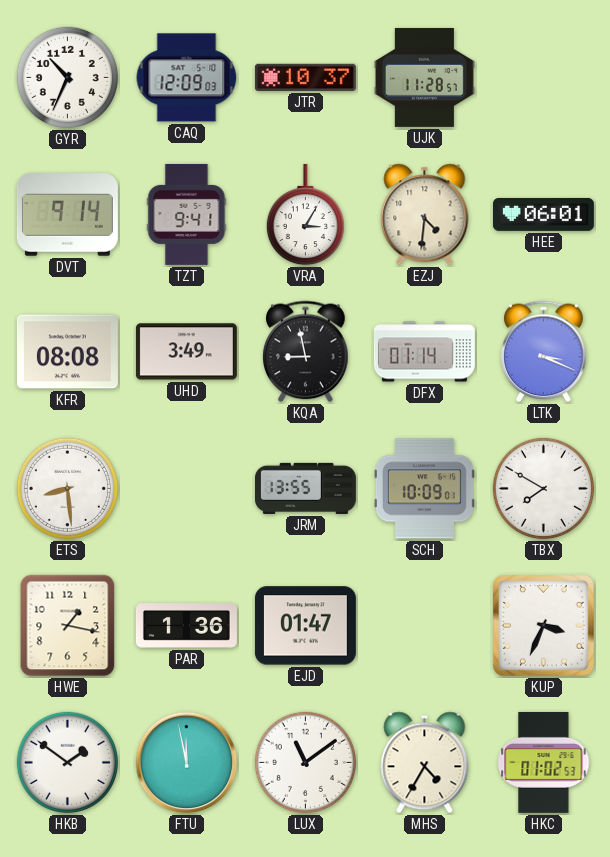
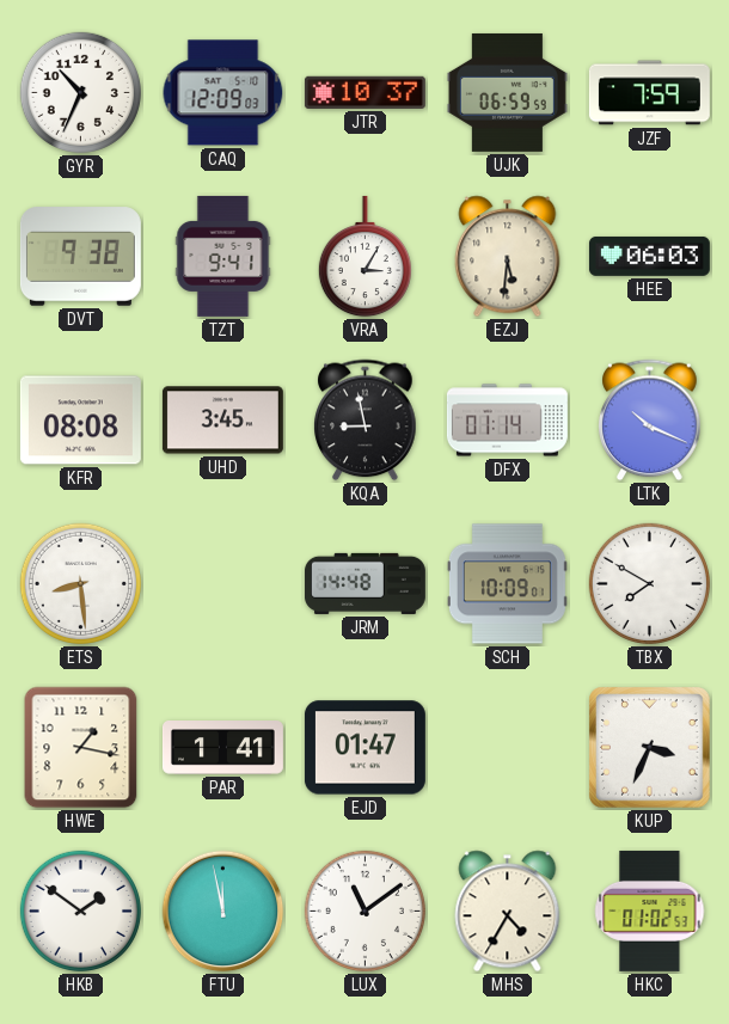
UJK: 11:28 -> 06:59
JZF: none -> 7:59
DVT: 9:14 -> 9:38
EZJ: 4:31 -> 5:31
HEE: 06:01 -> 06:03
UHD: 3:49 -> 3:45
LTK: 3:19 -> 10:19
JRM: 13:55 -> 14:48
PAR: 1:36 -> 1:41
